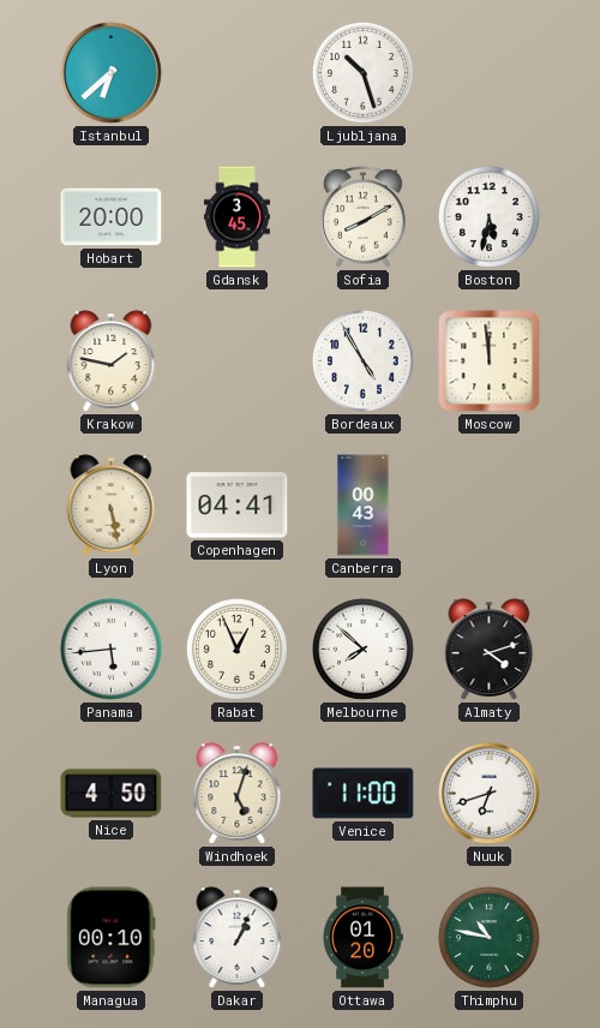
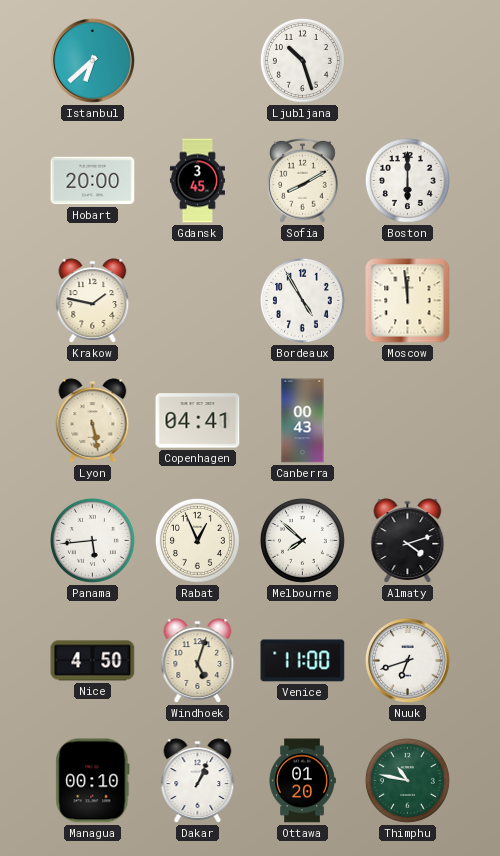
Boston: 5:32 -> 6:00
